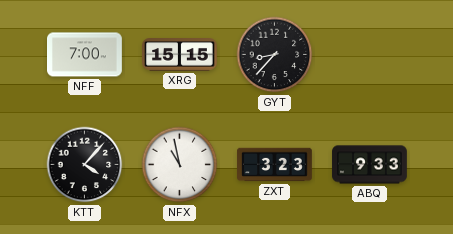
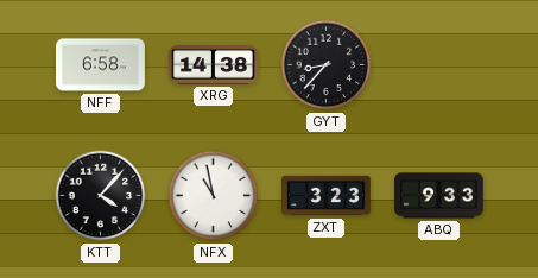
NFF: 7:00 -> 6:58
XRG: 15:15 -> 14:38
